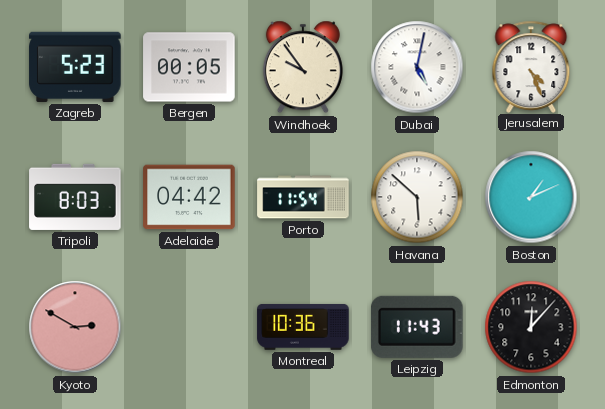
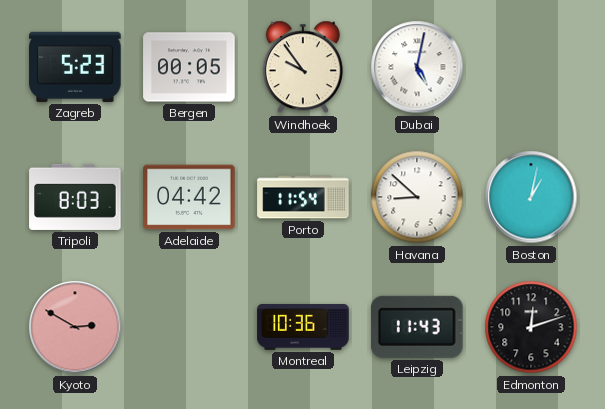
Jerusalem: 4:26 -> none
Havana: 5:52 -> 8:52
Boston: 1:11 -> 1:02
Edmonton: 12:07 -> 12:12
